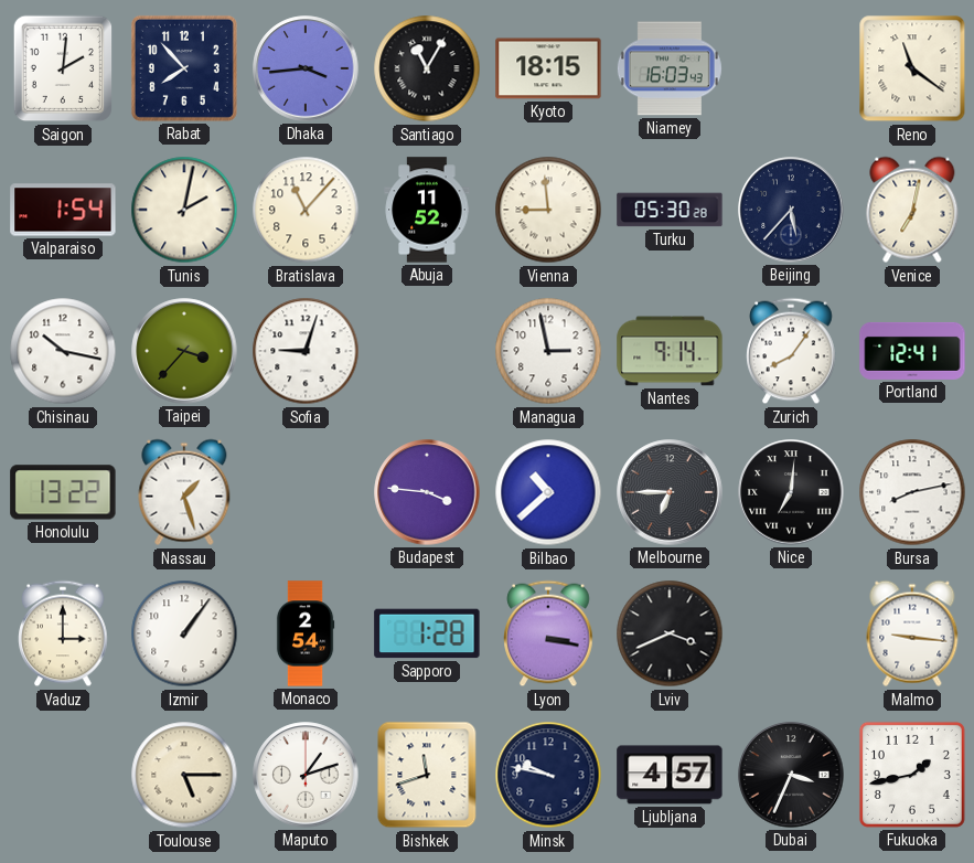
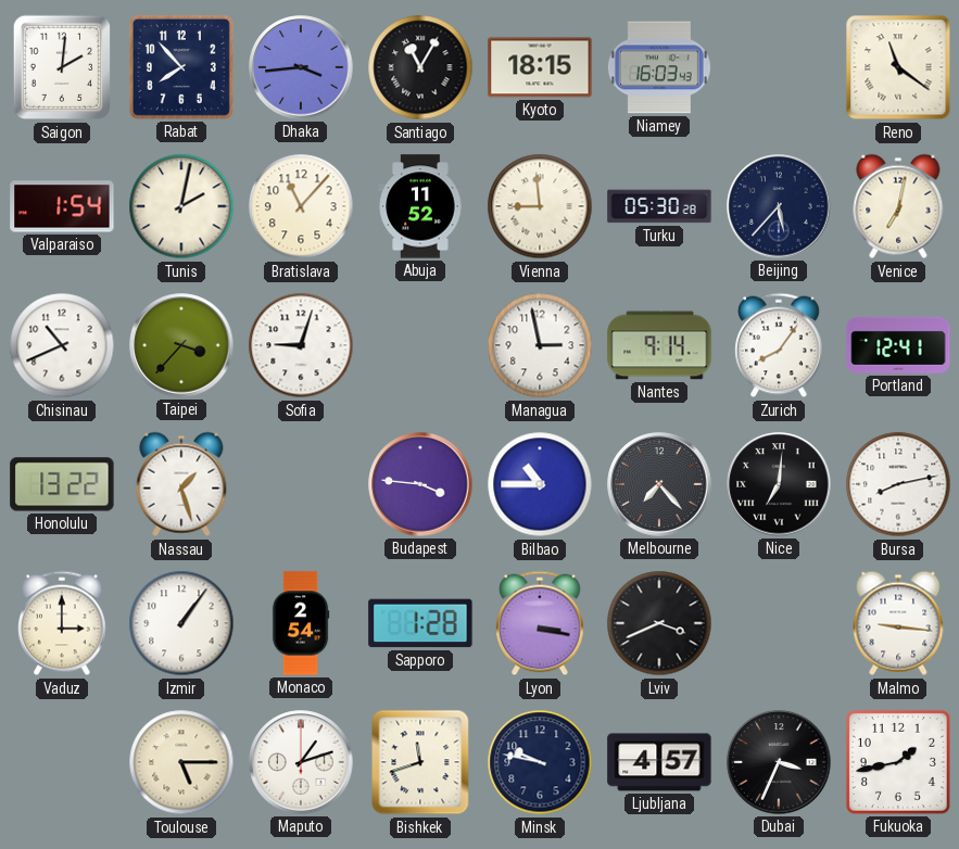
Chisinau: 10:17 -> 10:41
Bilbao: 10:38 -> 10:45
Melbourne: 6:45 -> 7:23
